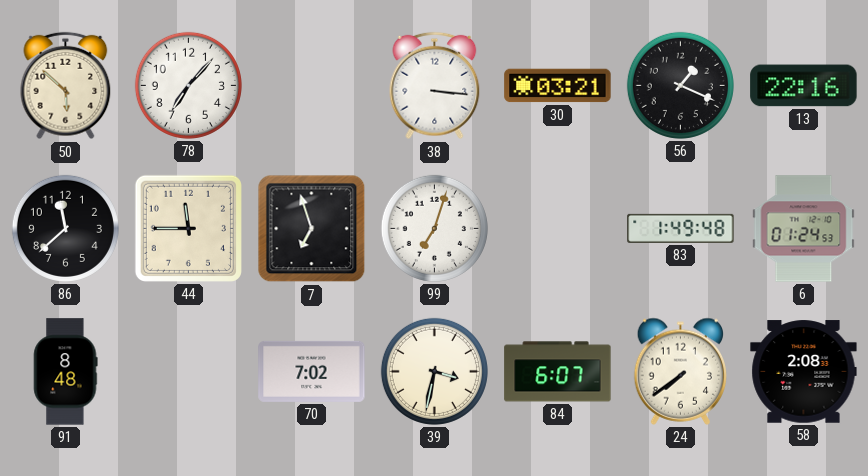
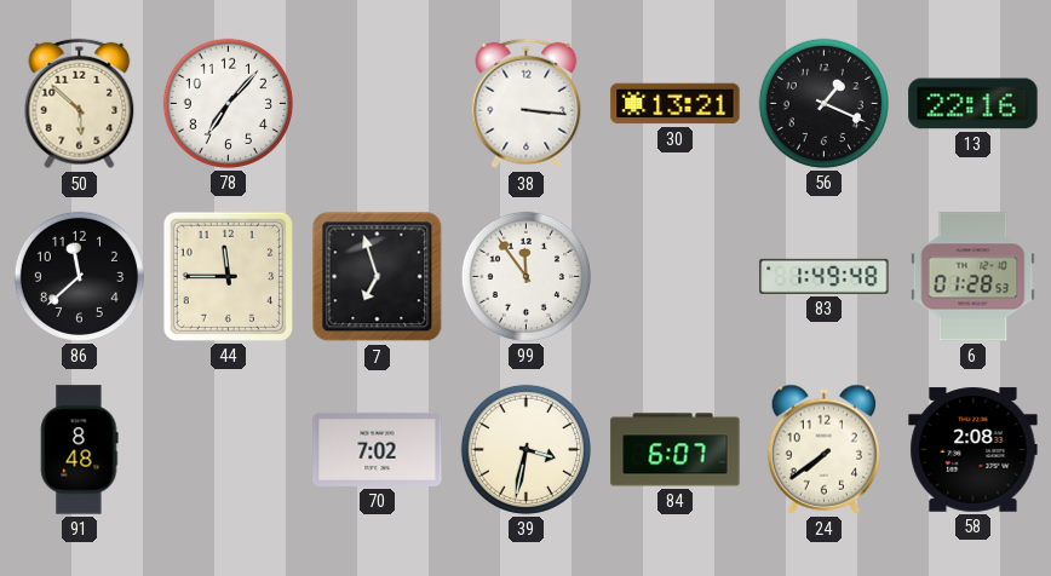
30: 03:21 -> 13:21
99: 7:03 -> 11:54
6: 01:24 -> 01:28
